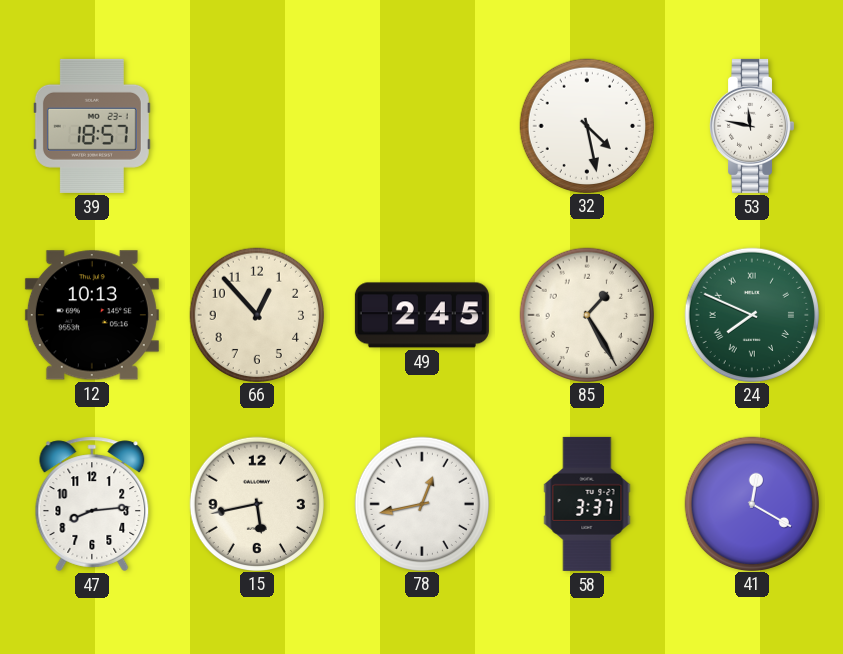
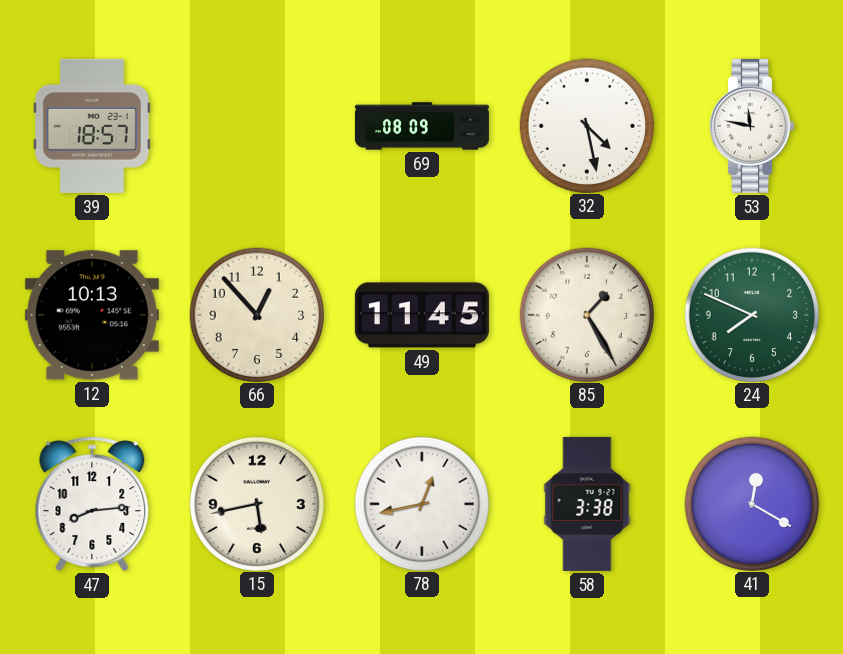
69: none -> 08:09
49: 2:45 -> 11:45
24 numerals: Roman -> Arabic
58: 3:37 -> 3:38
